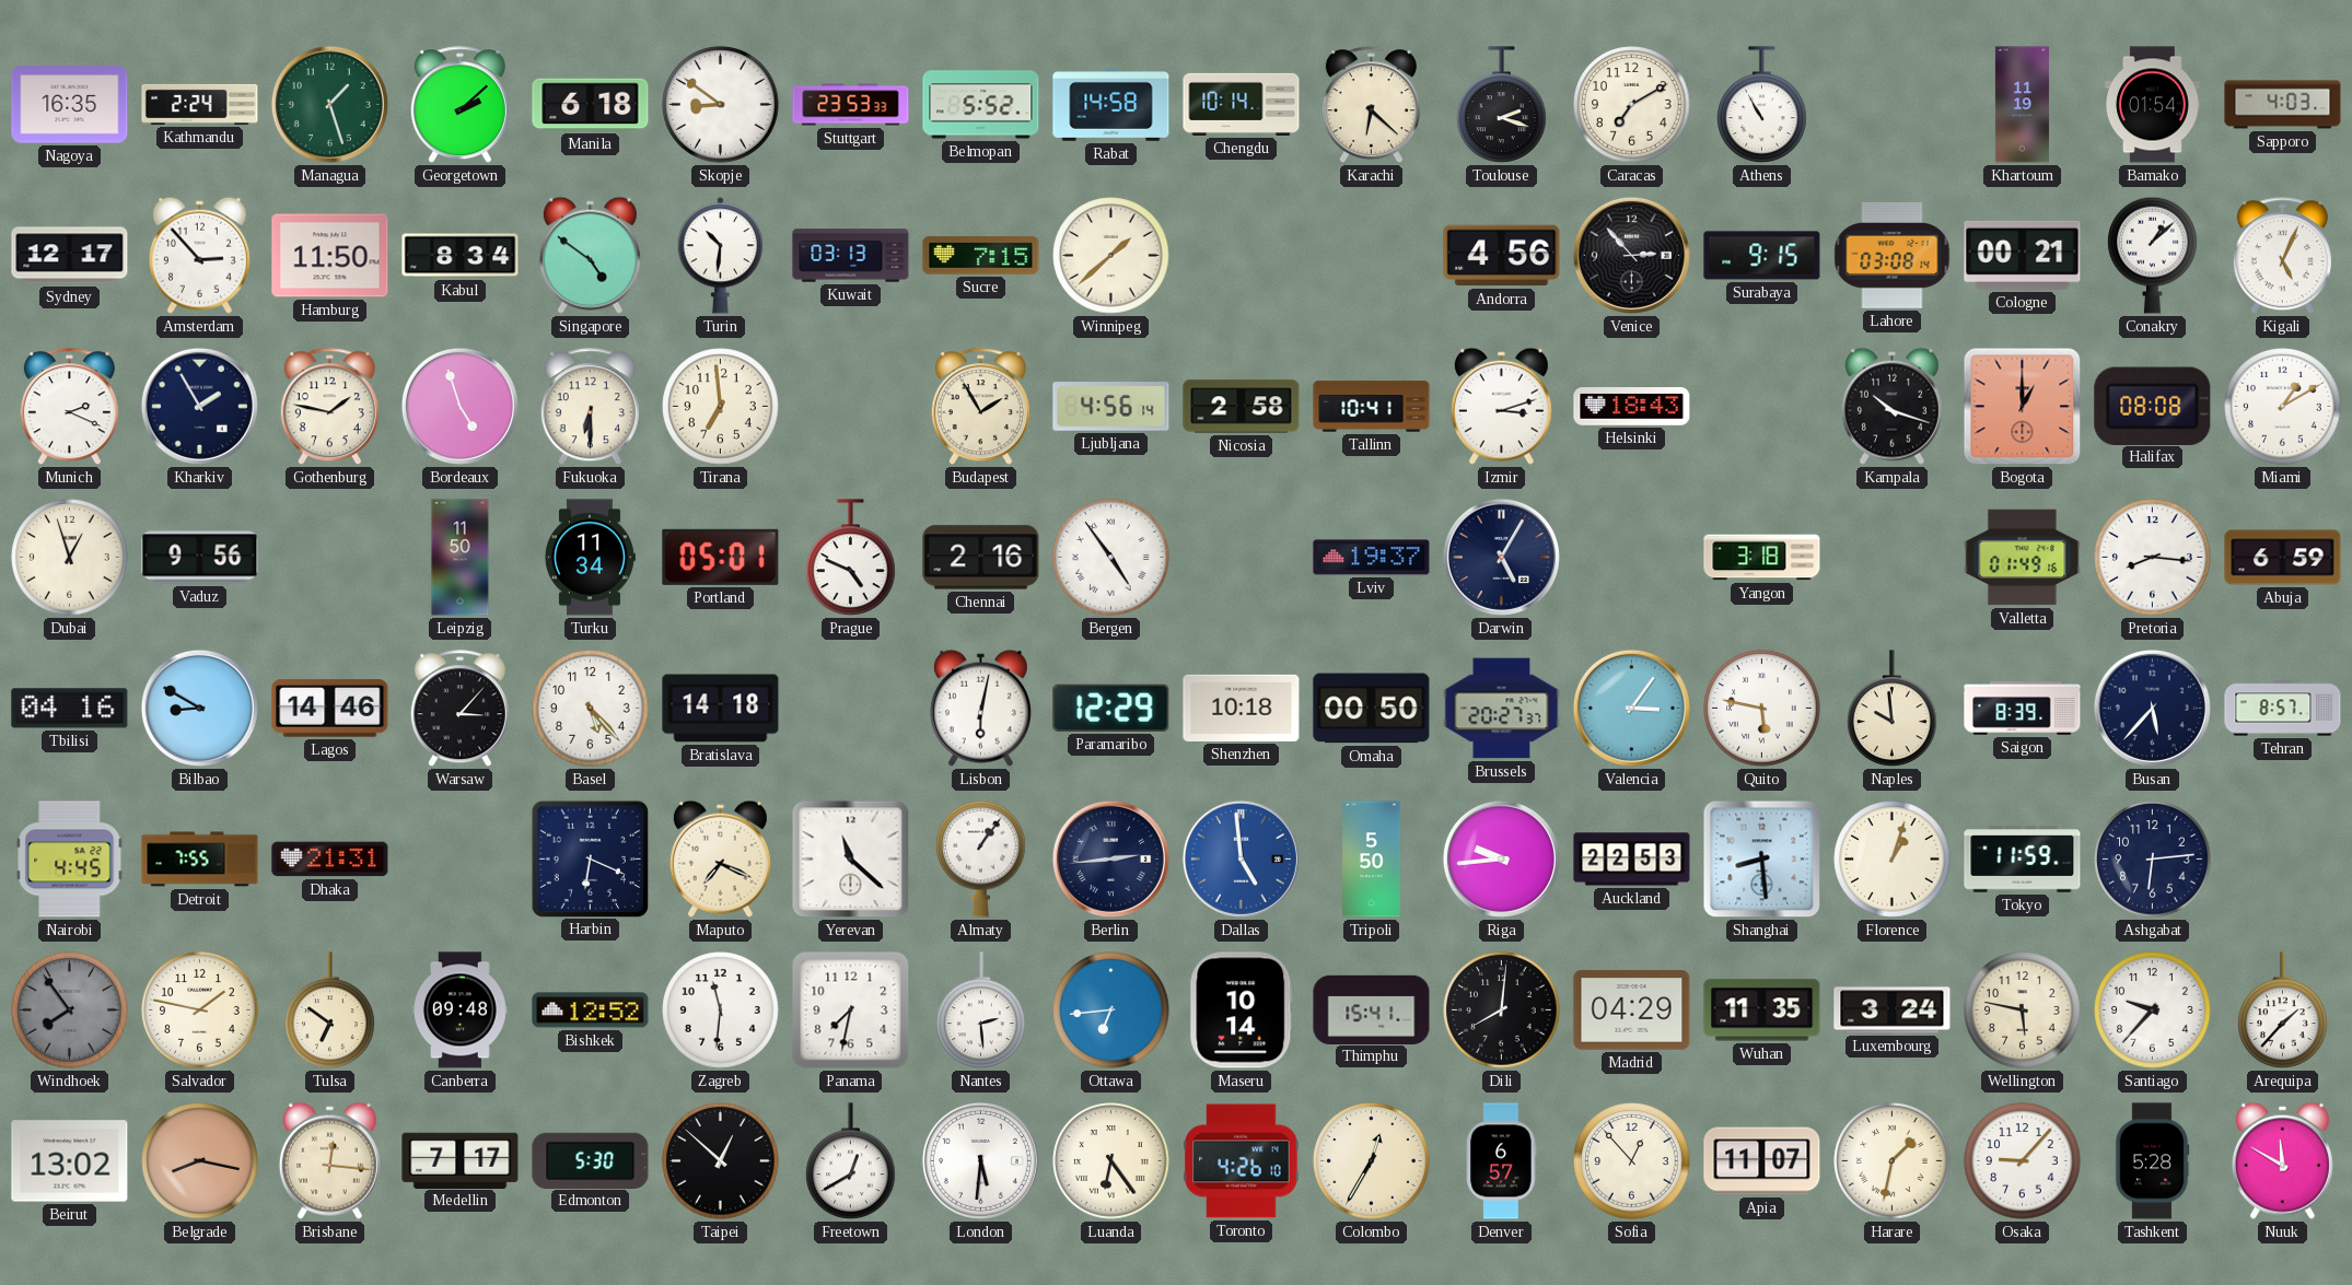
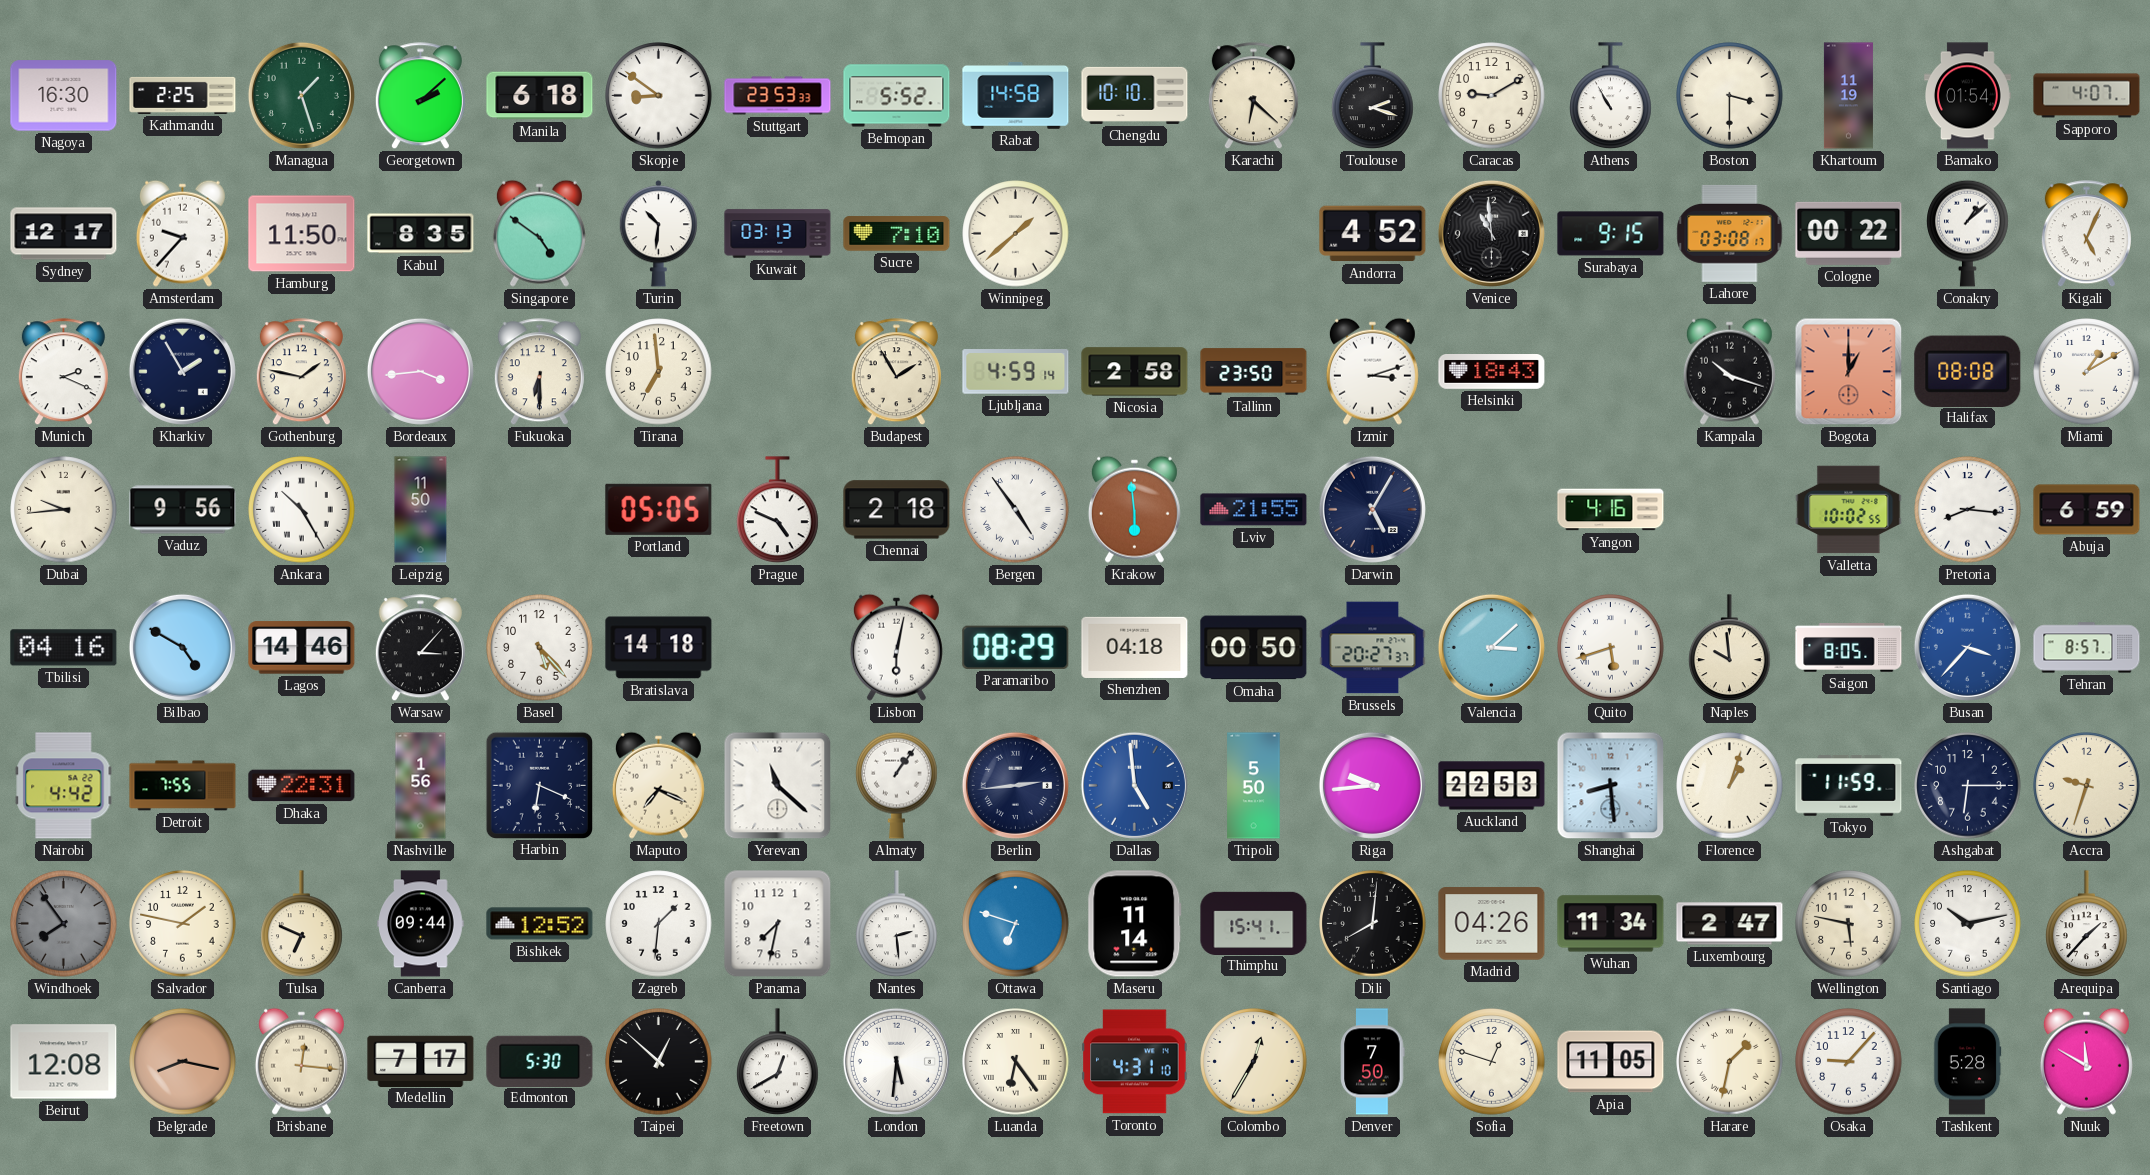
Nagoya: 16:35 -> 16:30
Kathmandu: 2:24 -> 2:25
Chengdu: 10:14 -> 10:10
Caracas: 7:10 -> 9:10
Boston: none -> 3:30
Sapporo: 4:03 -> 4:07
Amsterdam: 2:53 -> 9:37
Kabul: 8:34 -> 8:35
Sucre: 7:15 -> 7:10
Andorra: 4:56 -> 4:52
Venice: 2:53 -> 10:59
Lahore: 03:08:14 -> 03:08:17
Cologne: 00:21 -> 00:22
Bordeaux: 4:57 -> 3:44
Ljubljana: 4:56 -> 4:59
Tallinn: 10:41 -> 23:50
Dubai: 12:57 -> 9:44
Ankara: none -> 10:25
Turku: 11:34 -> none
Portland: 05:01 -> 05:05
Chennai: 2:16 -> 2:18
Krakow: none -> 5:59
Lviv: 19:37 -> 21:55
Yangon: 3:18 -> 4:16
Valletta: 01:49 -> 10:02
Bilbao: 8:50 -> 4:50
Paramaribo: 12:29 -> 08:29
Shenzhen: 10:18 -> 04:18
Valencia: 3:06 -> 3:08
Quito: 5:47 -> 5:42
Saigon: 8:39 -> 8:05
Busan: 5:37 -> 3:37
Busan dial: navy -> blue
Nairobi: 4:45 -> 4:42
Dhaka: 21:31 -> 22:31
Nashville: none -> 1:56
Ashgabat: 6:14 -> 6:15
Accra: none -> 9:33
Tulsa: 6:51 -> 6:49
Canberra: 09:48 -> 09:44
Zagreb: 11:31 -> 1:31
Ottawa: 6:44 -> 6:48
Maseru: 10:14 -> 11:14
Madrid: 04:29 -> 04:26
Wuhan: 11:35 -> 11:34
Luxembourg: 3:24 -> 2:47
Santiago: 9:37 -> 10:13
Beirut: 13:02 -> 12:08
Toronto: 4:26 -> 4:31
Denver: 6:57 -> 7:50
Sofia: 12:53 -> 12:48
Apia: 11:07 -> 11:05
